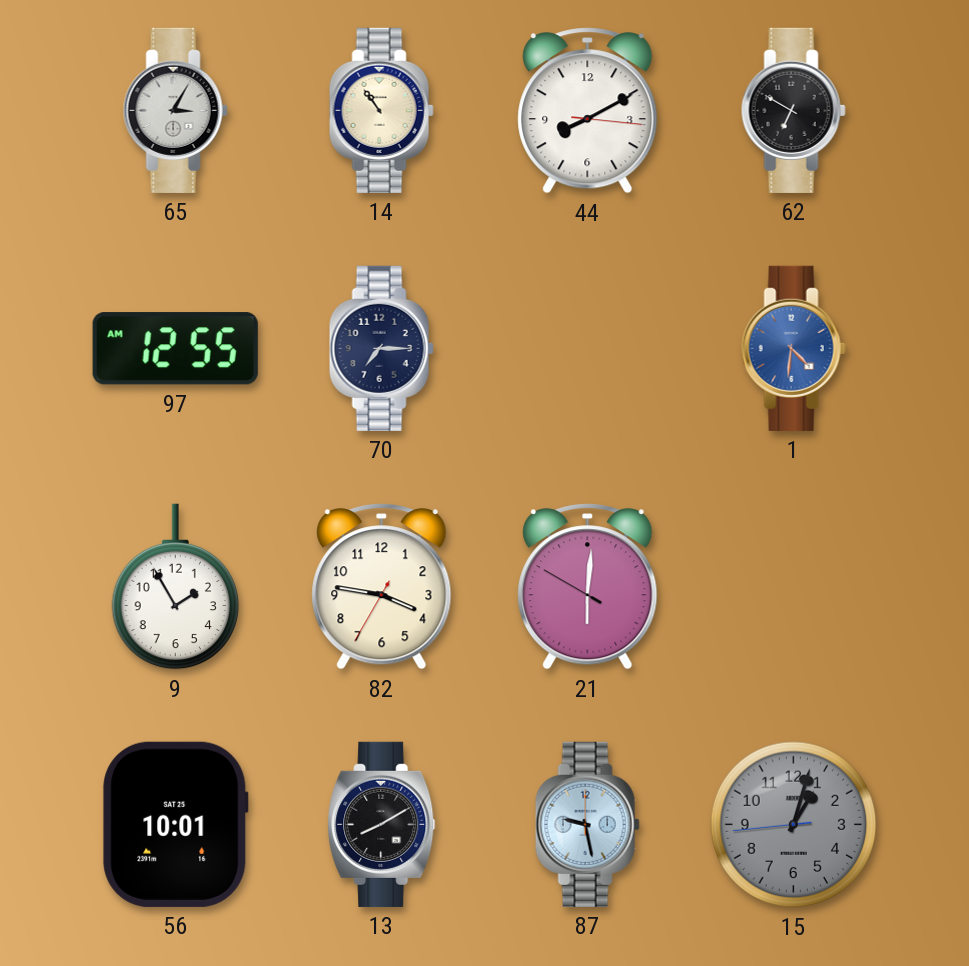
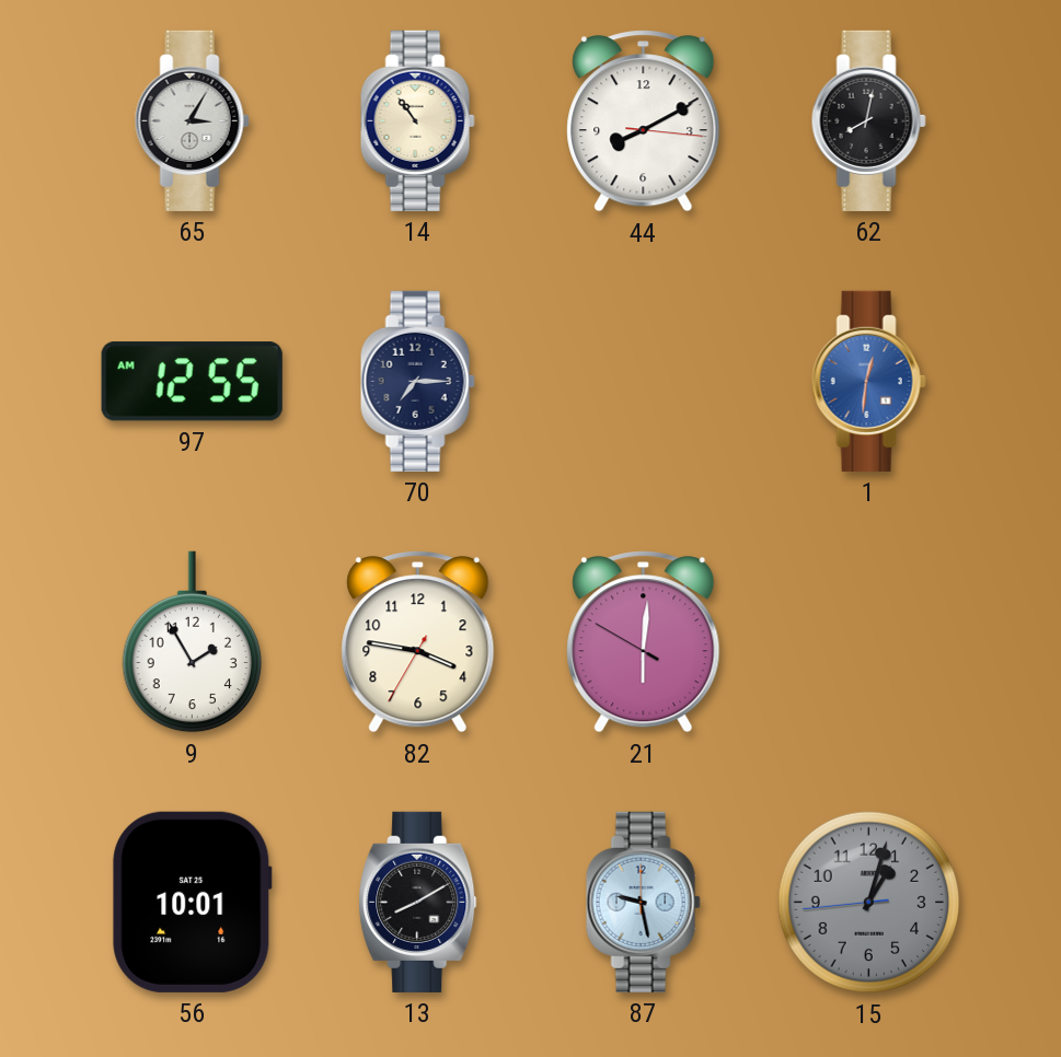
62: 6:50 -> 8:02
1: 4:31 -> 12:31
